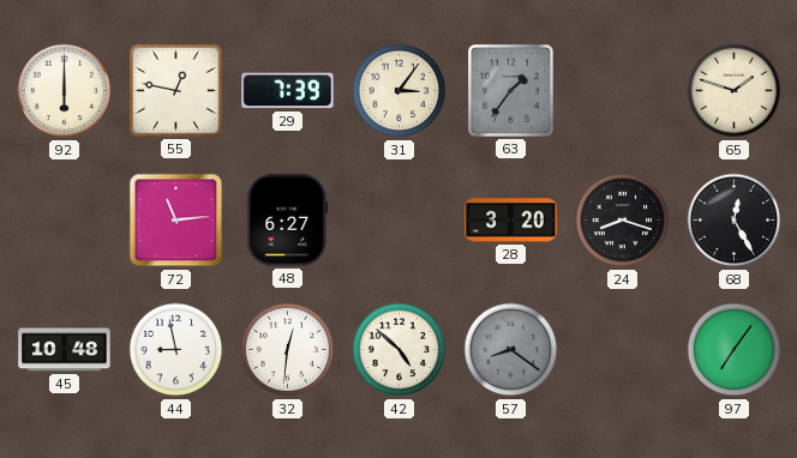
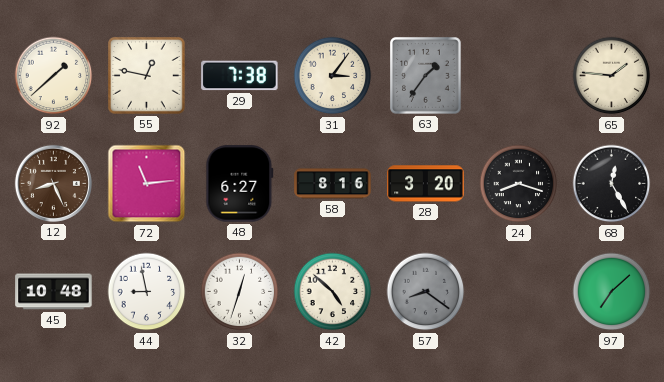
92: 6:00 -> 1:38
29: 7:39 -> 7:38
65: 1:48 -> 1:46
12: none -> 8:26
58: none -> 8:16
32: 12:31 -> 12:33
97: 7:06 -> 7:08
